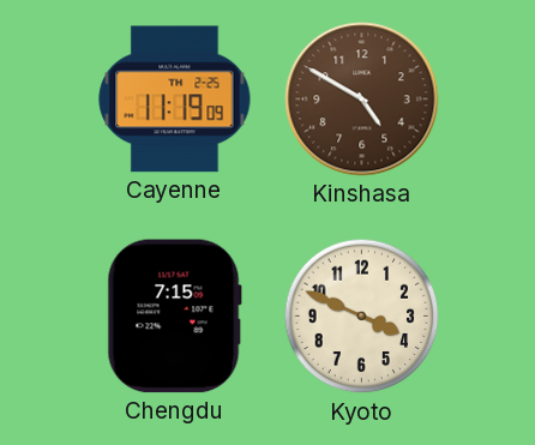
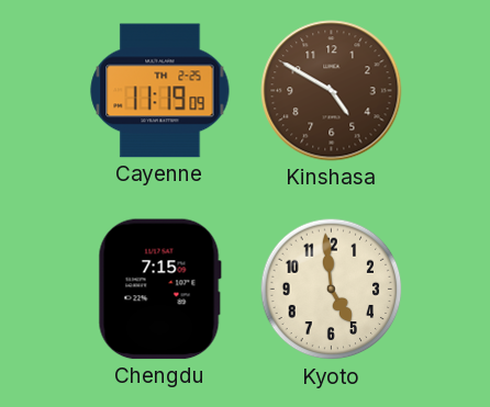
Kyoto: 3:49 -> 4:59
